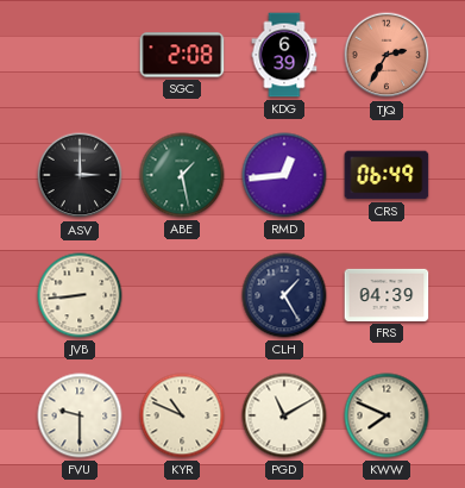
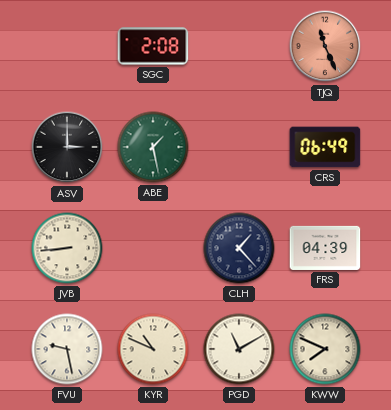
KDG: 6:39 -> none
TJQ: 2:35 -> 11:26
RMD: 12:44 -> none
CLH: 1:25 -> 1:23
FVU: 9:30 -> 9:28
